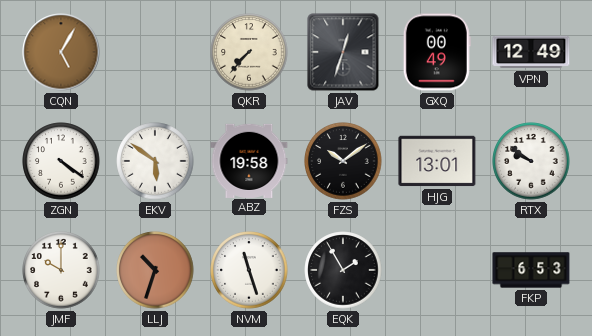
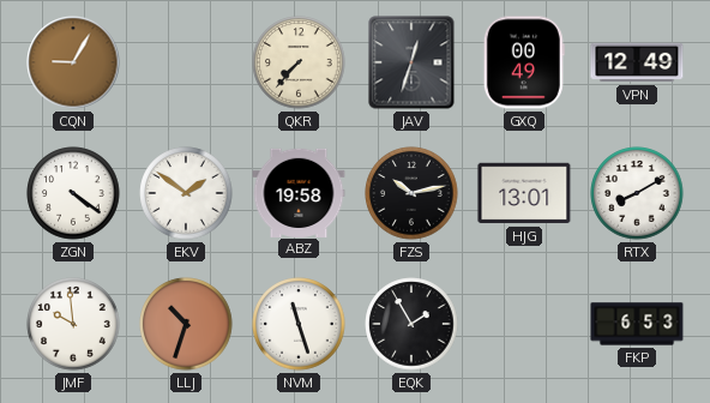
CQN: 5:05 -> 9:05
EKV: 5:51 -> 1:51
FZS: 10:09 -> 10:13
RTX: 9:51 -> 8:10
JMF: 10:00 -> 9:59
